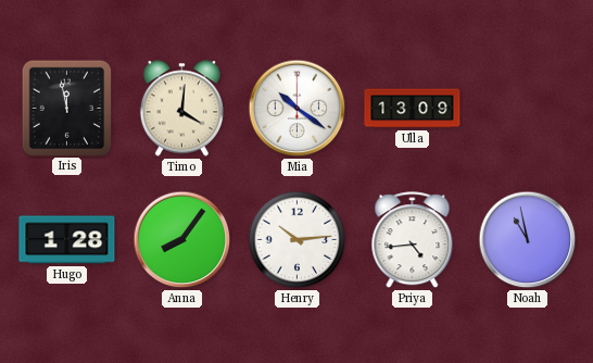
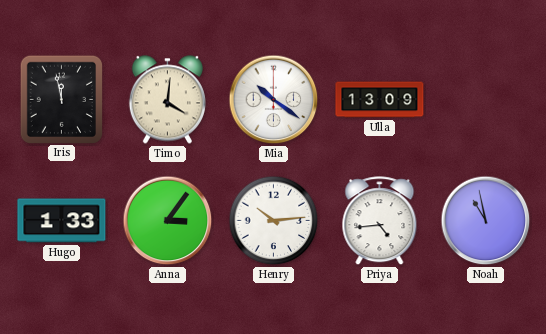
Hugo: 1:28 -> 1:33
Anna: 8:06 -> 3:06
